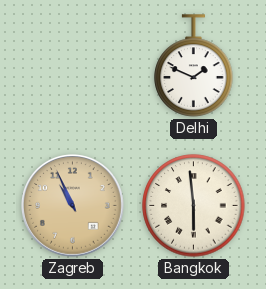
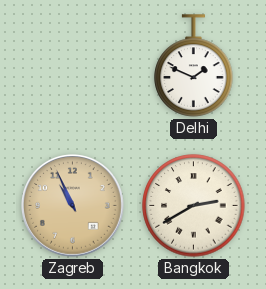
Bangkok: 5:59 -> 2:40
